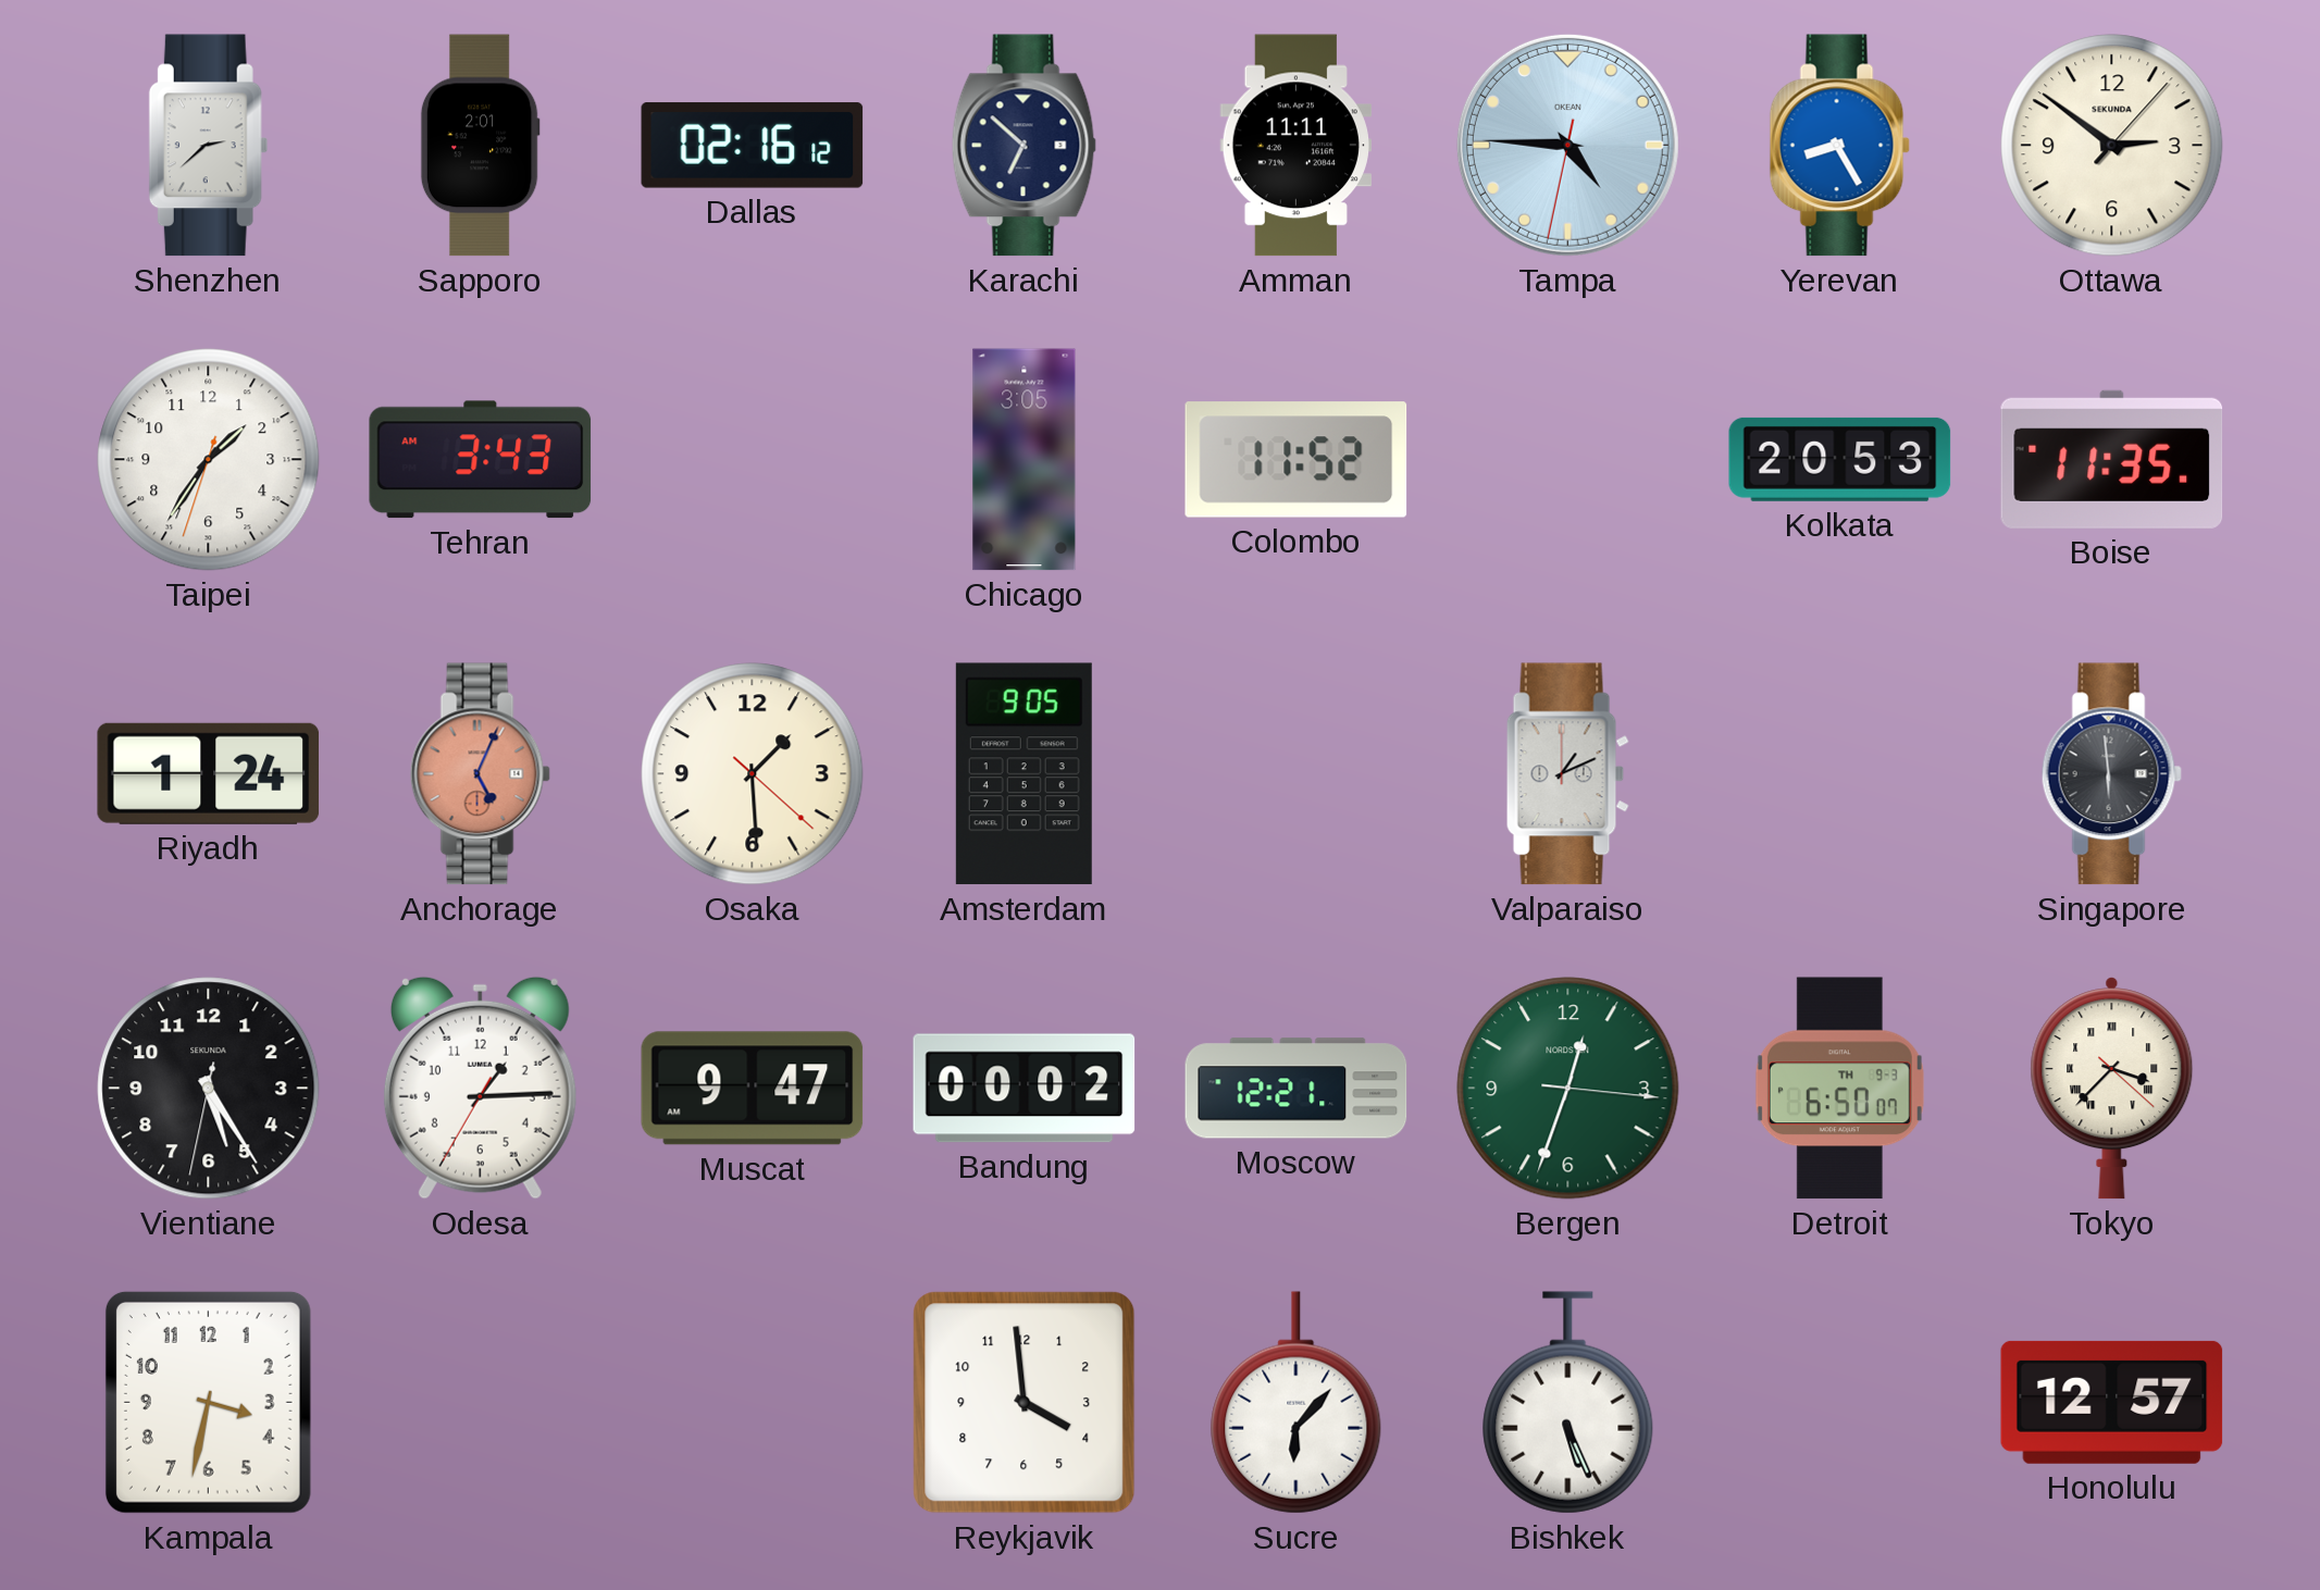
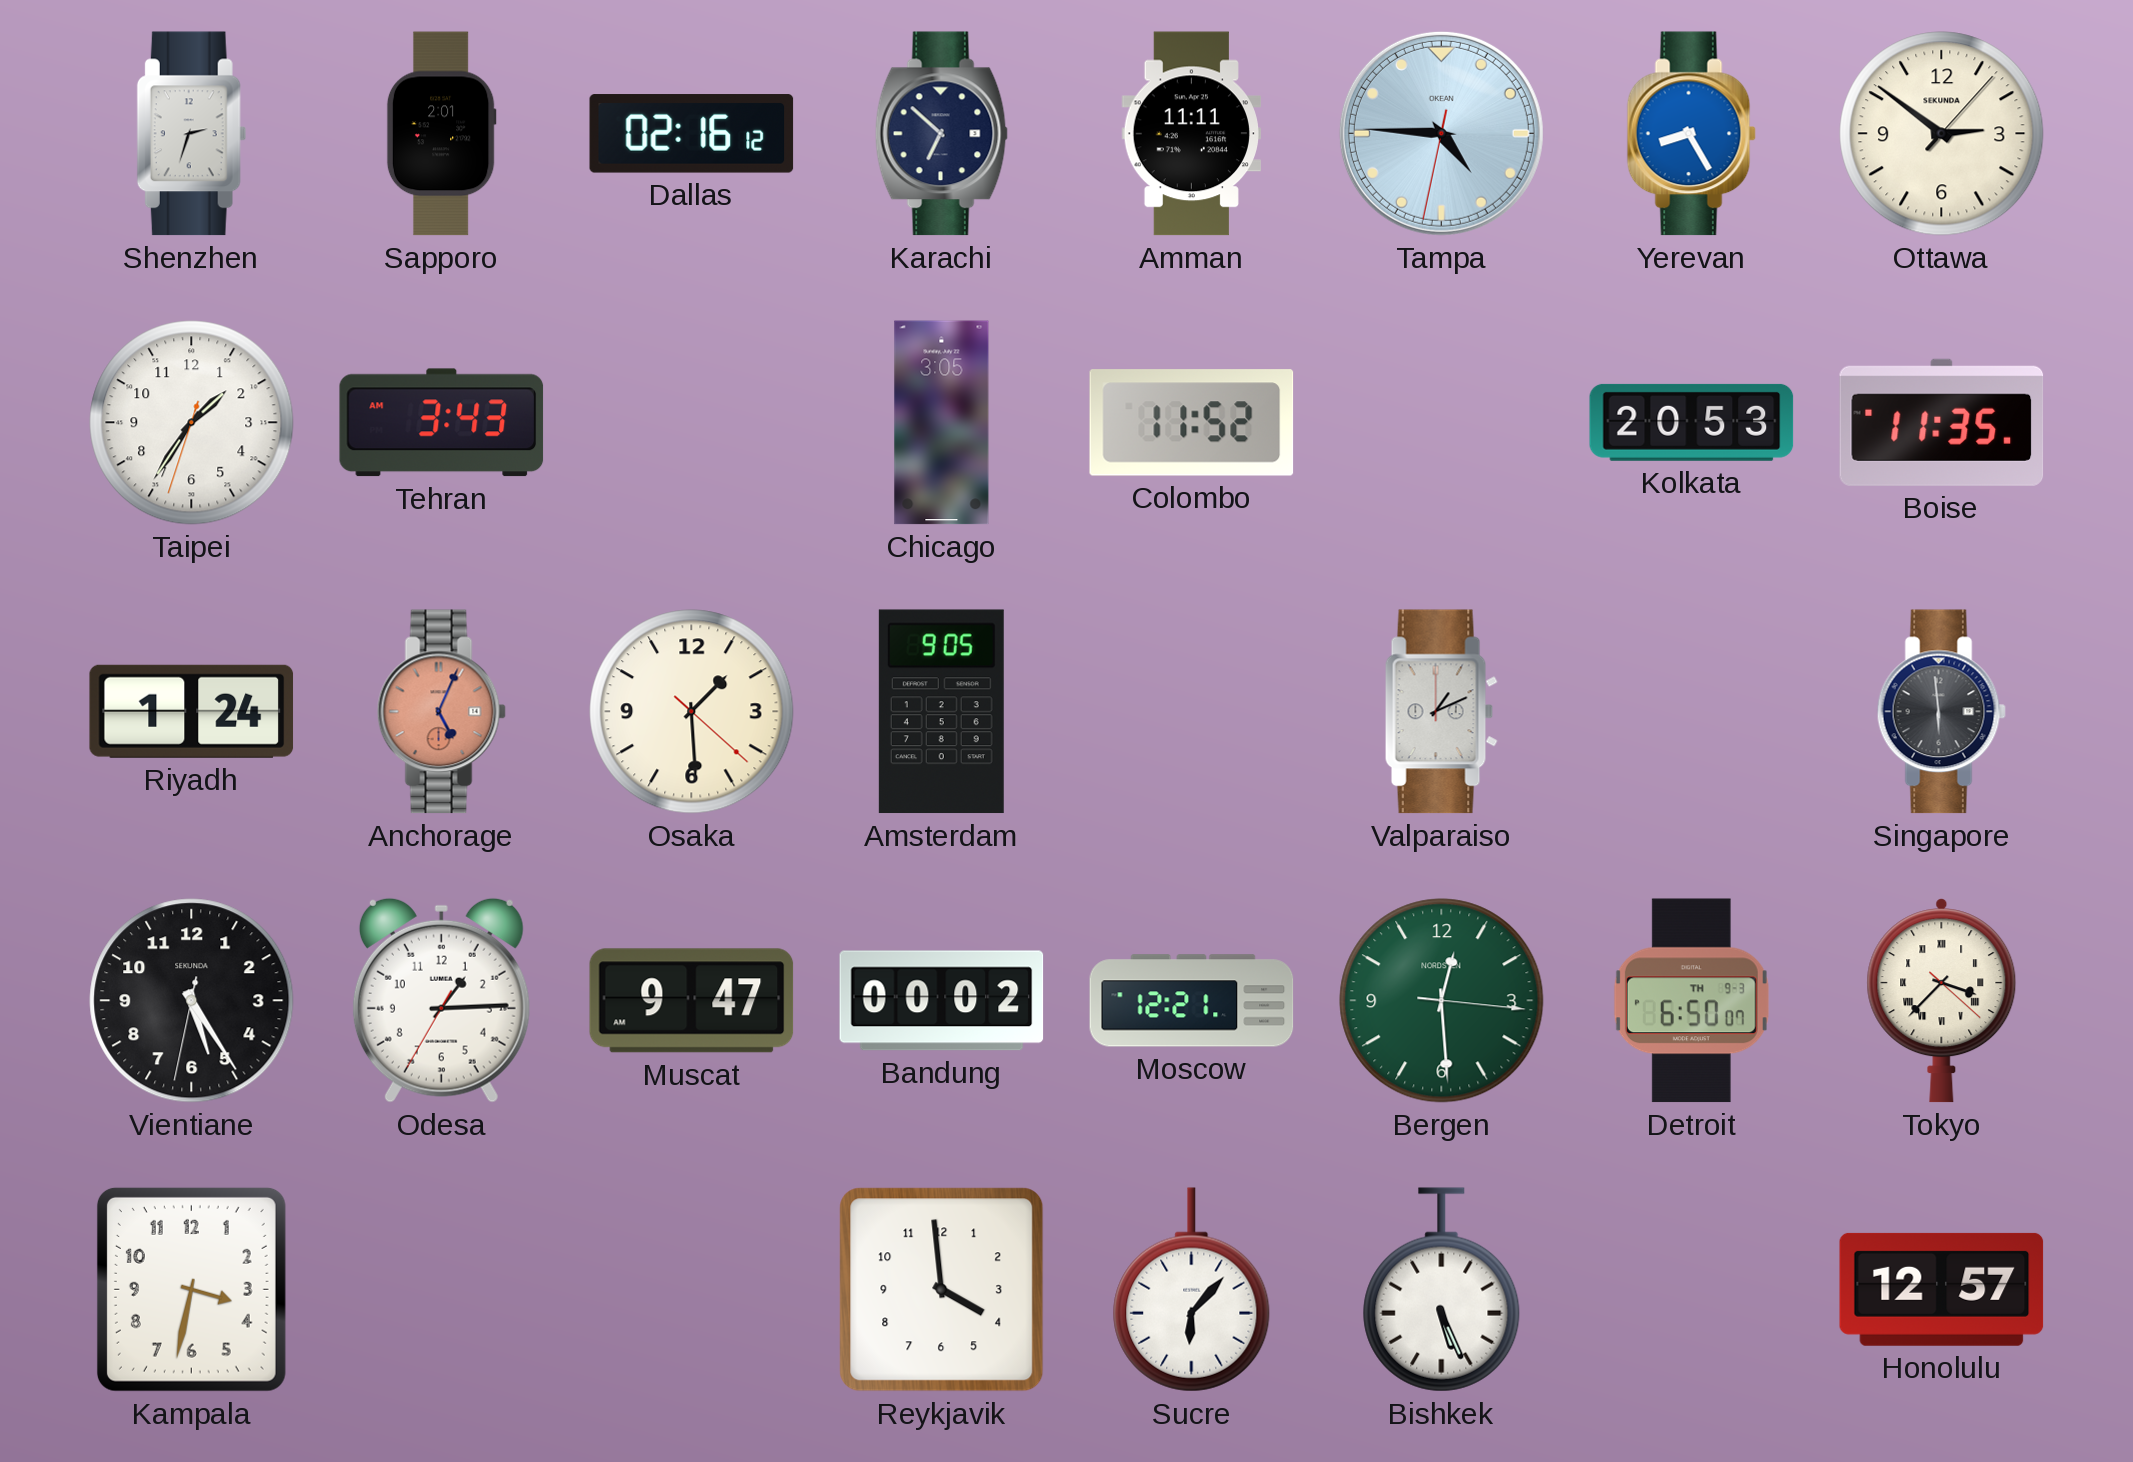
Shenzhen: 2:38 -> 2:33
Bergen: 12:33 -> 12:29
